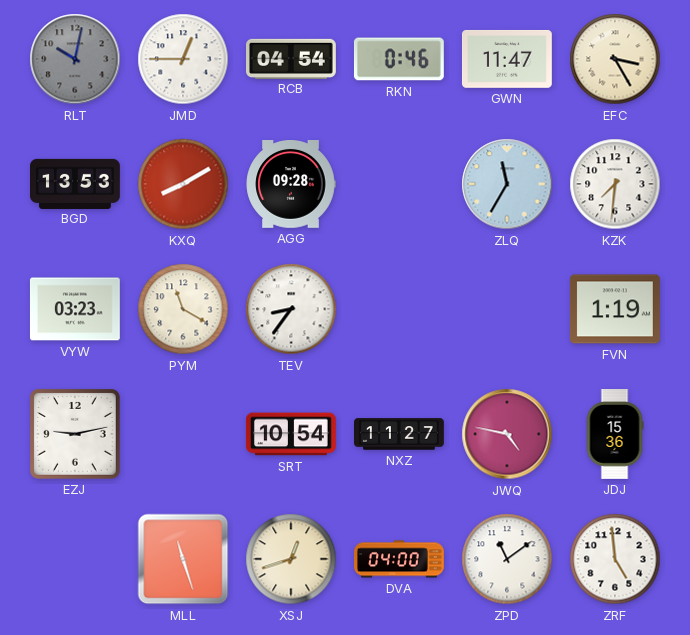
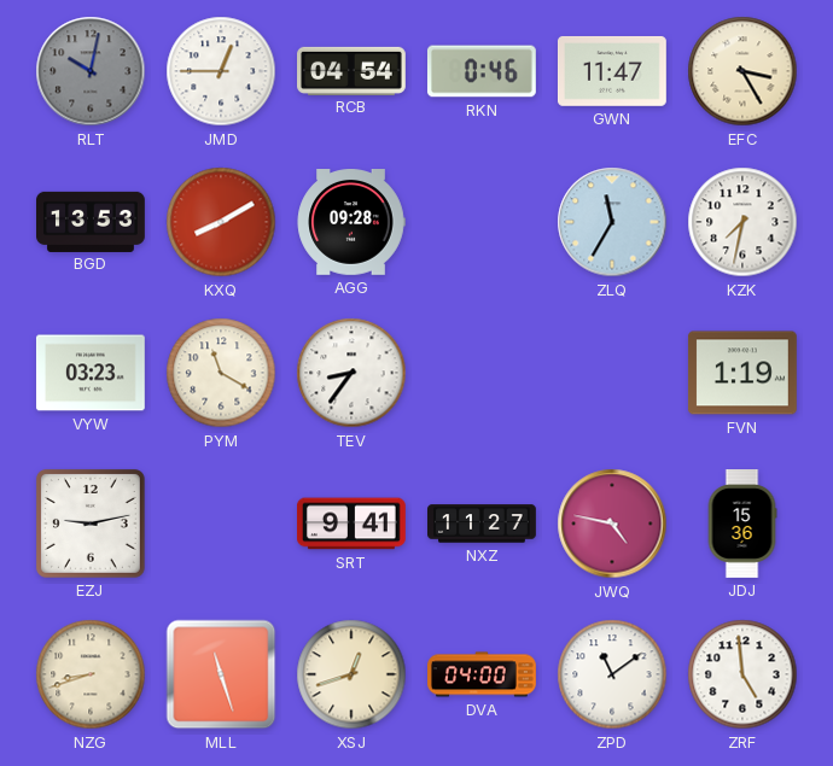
KZK: 7:31 -> 7:32
SRT: 10:54 -> 9:41
NZG: none -> 8:42
